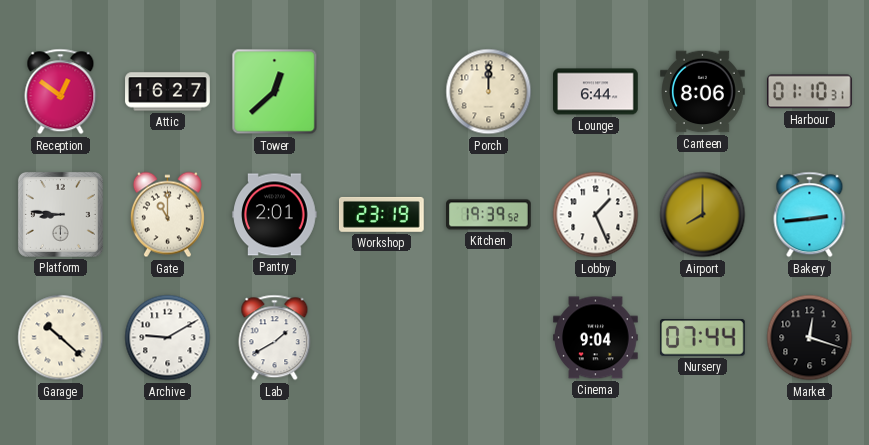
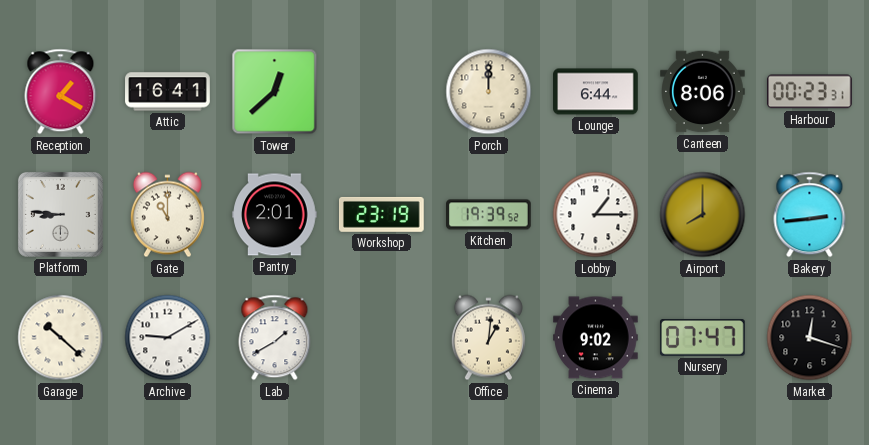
Reception: 12:51 -> 1:20
Attic: 16:27 -> 16:41
Harbour: 01:10 -> 00:23
Lobby: 1:26 -> 1:15
Office: none -> 1:01
Cinema: 9:04 -> 9:02
Nursery: 07:44 -> 07:47
